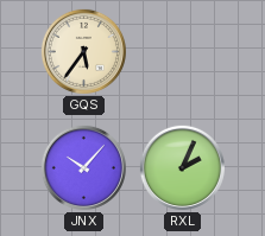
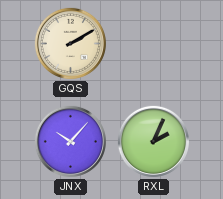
GQS: 5:36 -> 2:10
